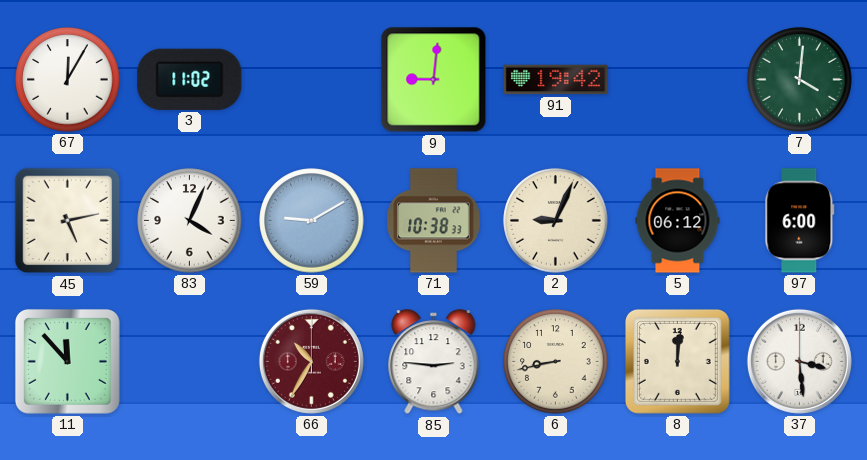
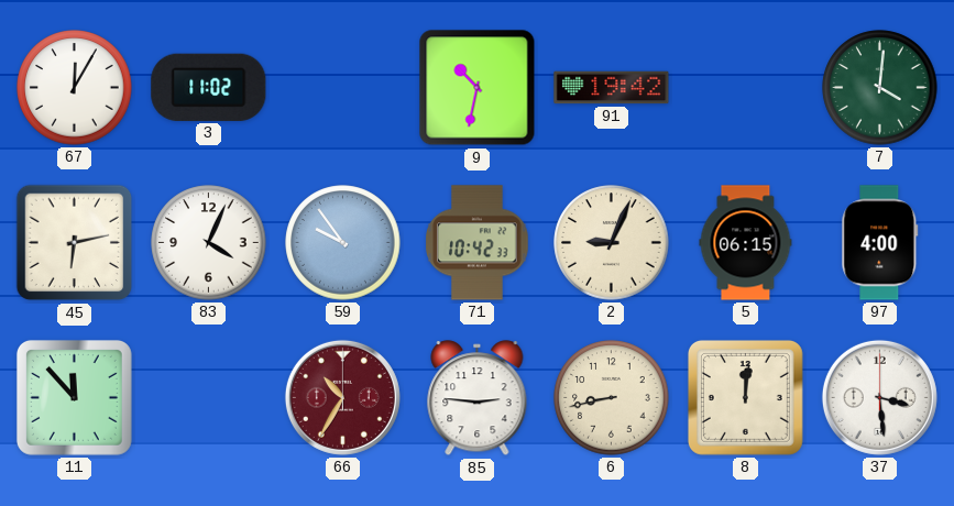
9: 9:01 -> 10:32
45: 5:13 -> 6:13
59: 9:10 -> 9:54
71: 10:38 -> 10:42
5: 06:12 -> 06:15
97: 6:00 -> 4:00
